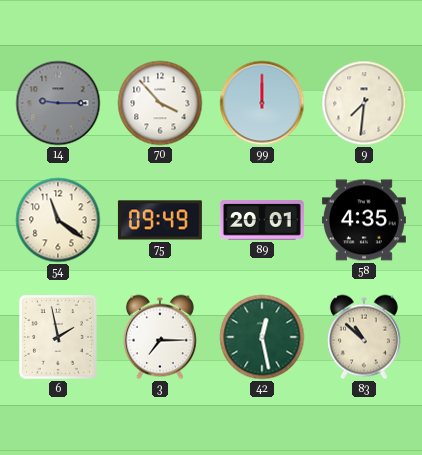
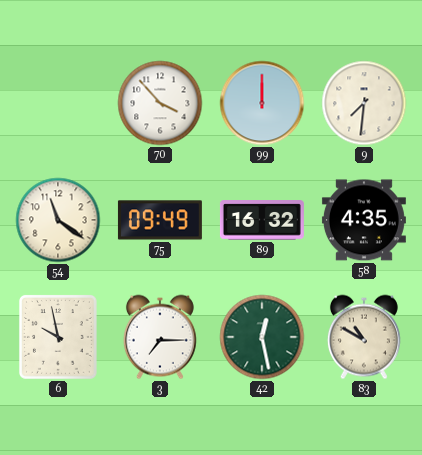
14: 9:15 -> none
89: 20:01 -> 16:32
6: 1:58 -> 9:58
83: 10:52 -> 10:50
